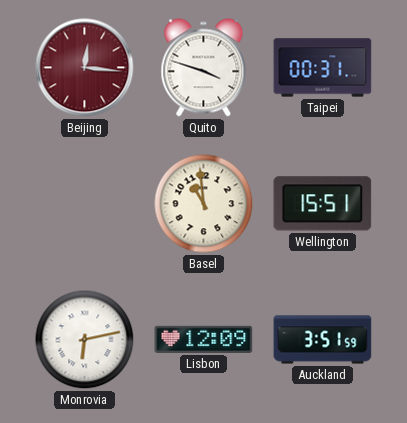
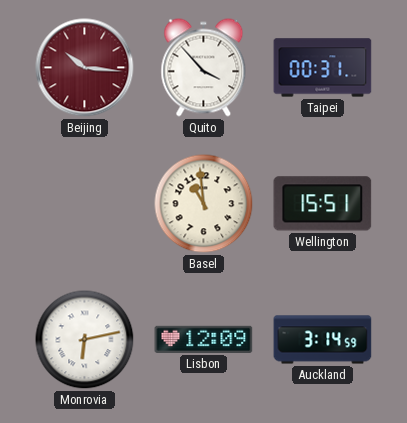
Beijing: 12:16 -> 10:16
Quito: 3:48 -> 3:53
Auckland: 3:51 -> 3:14
